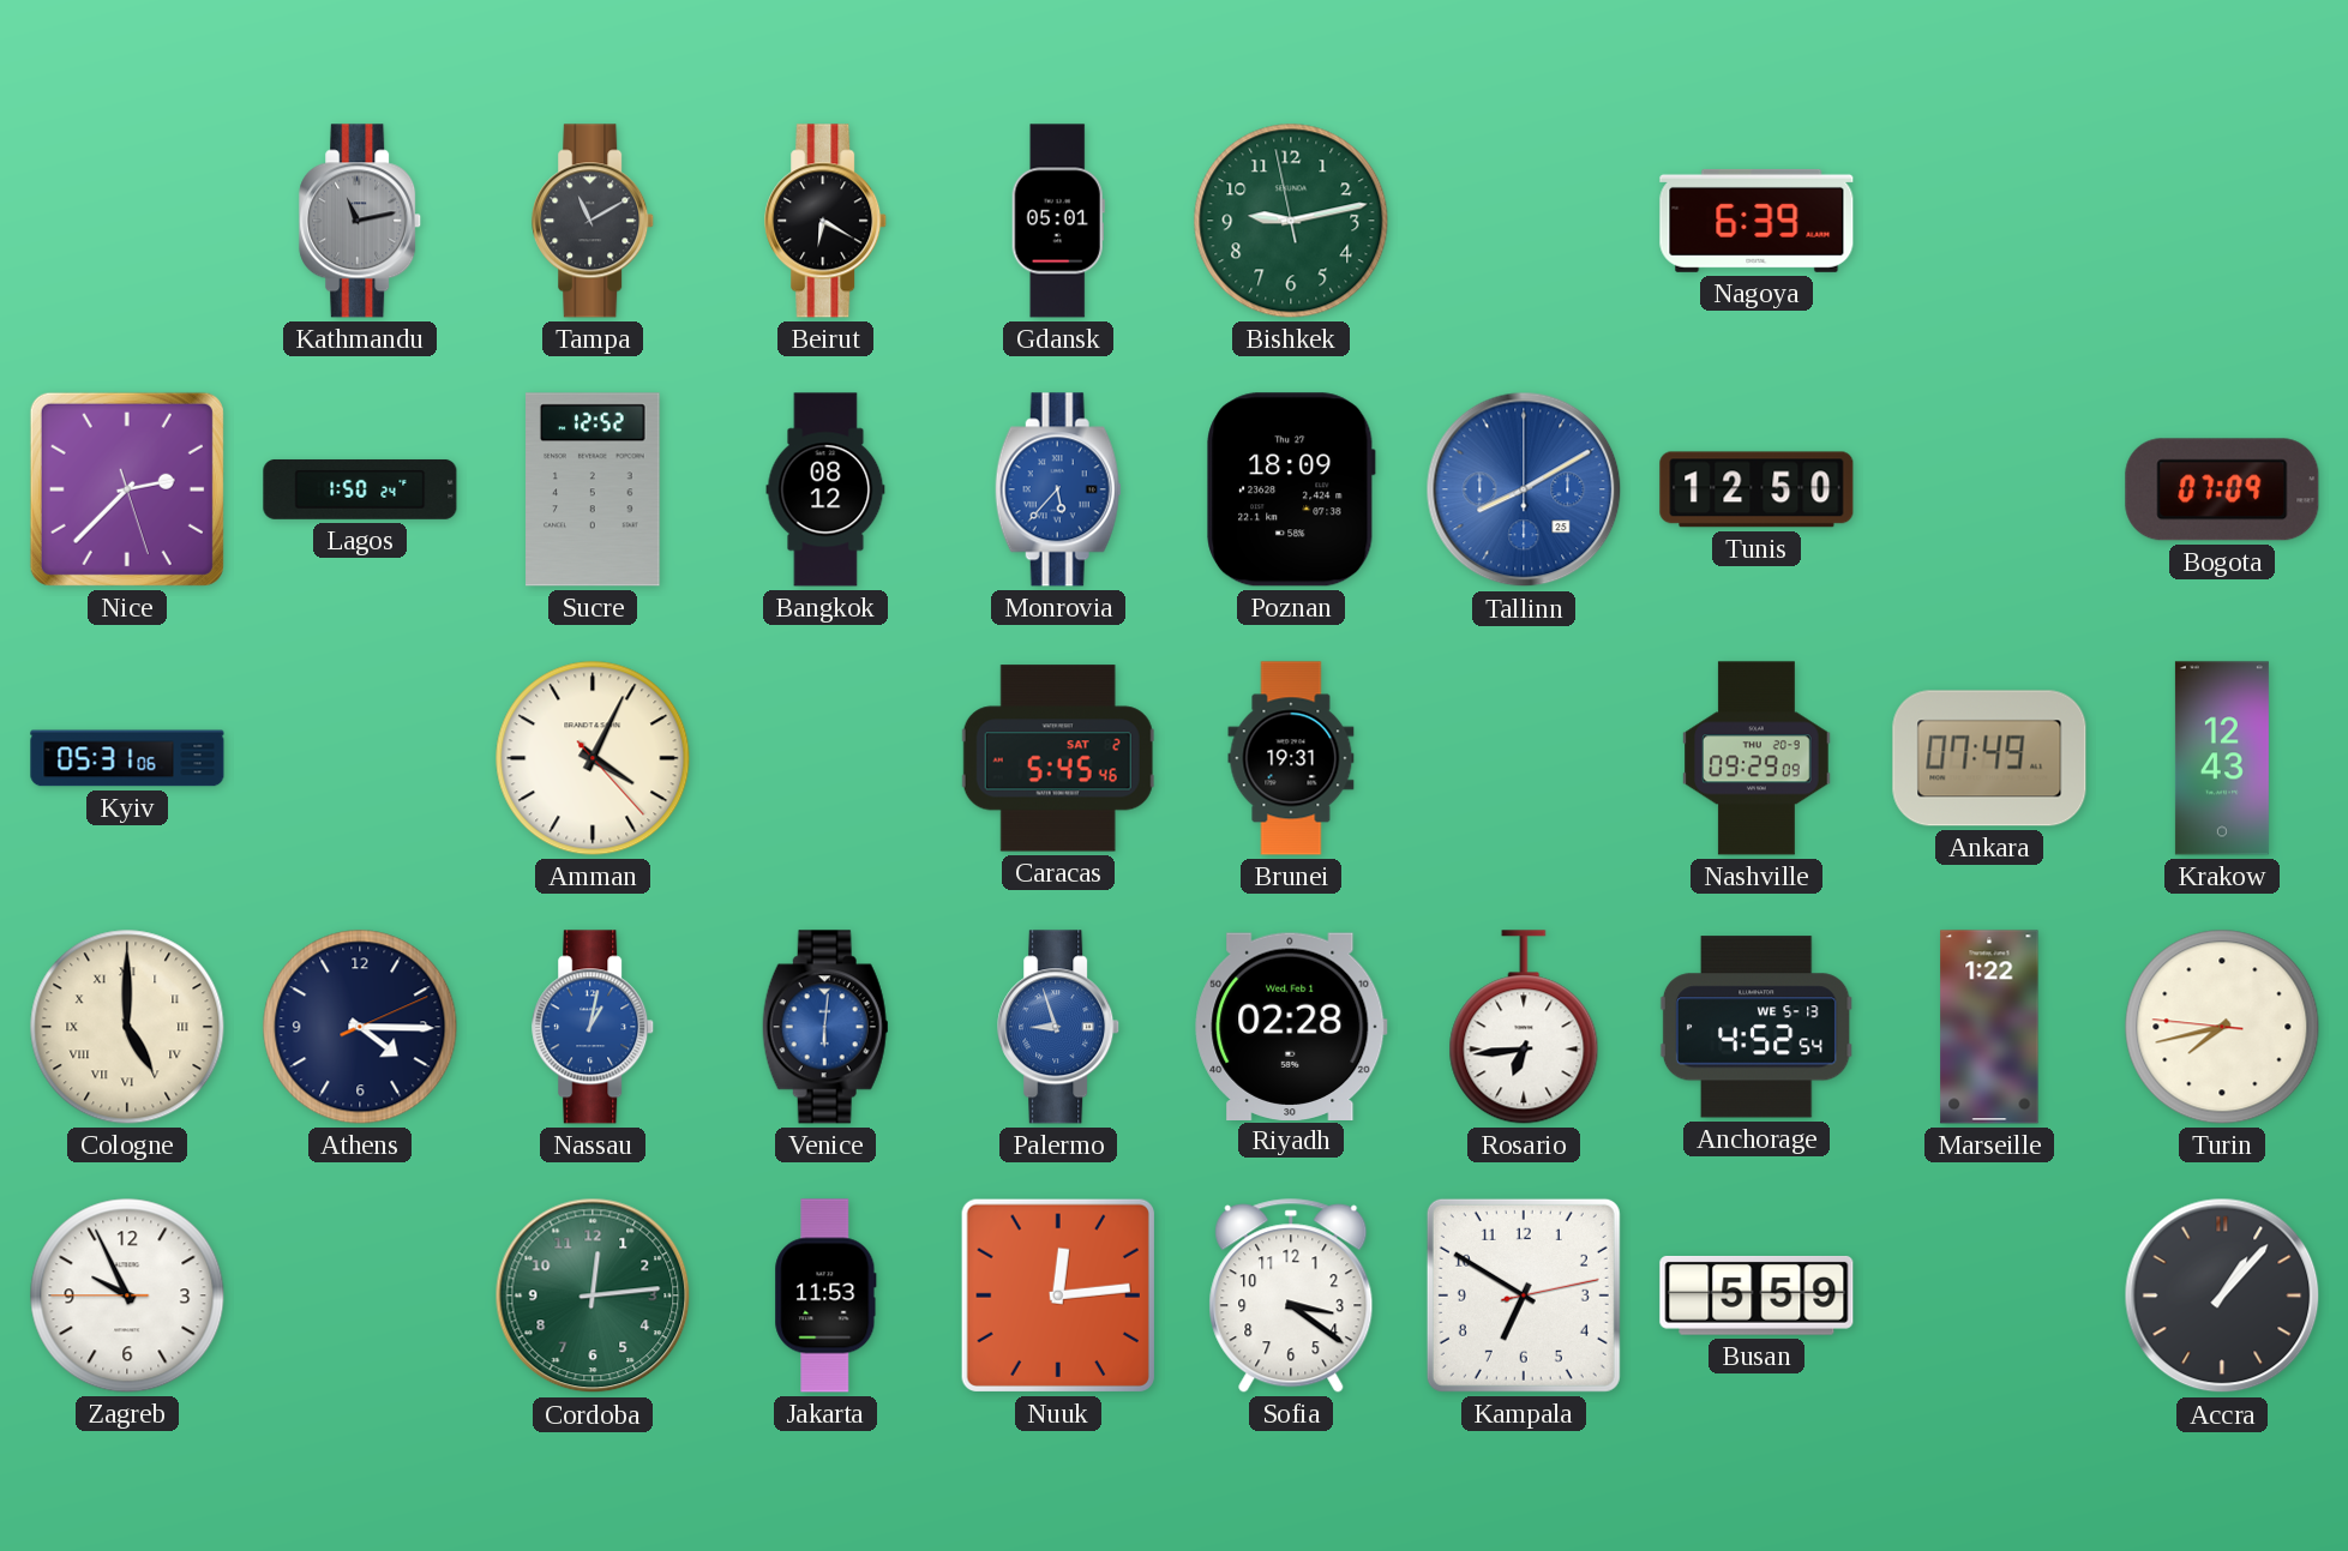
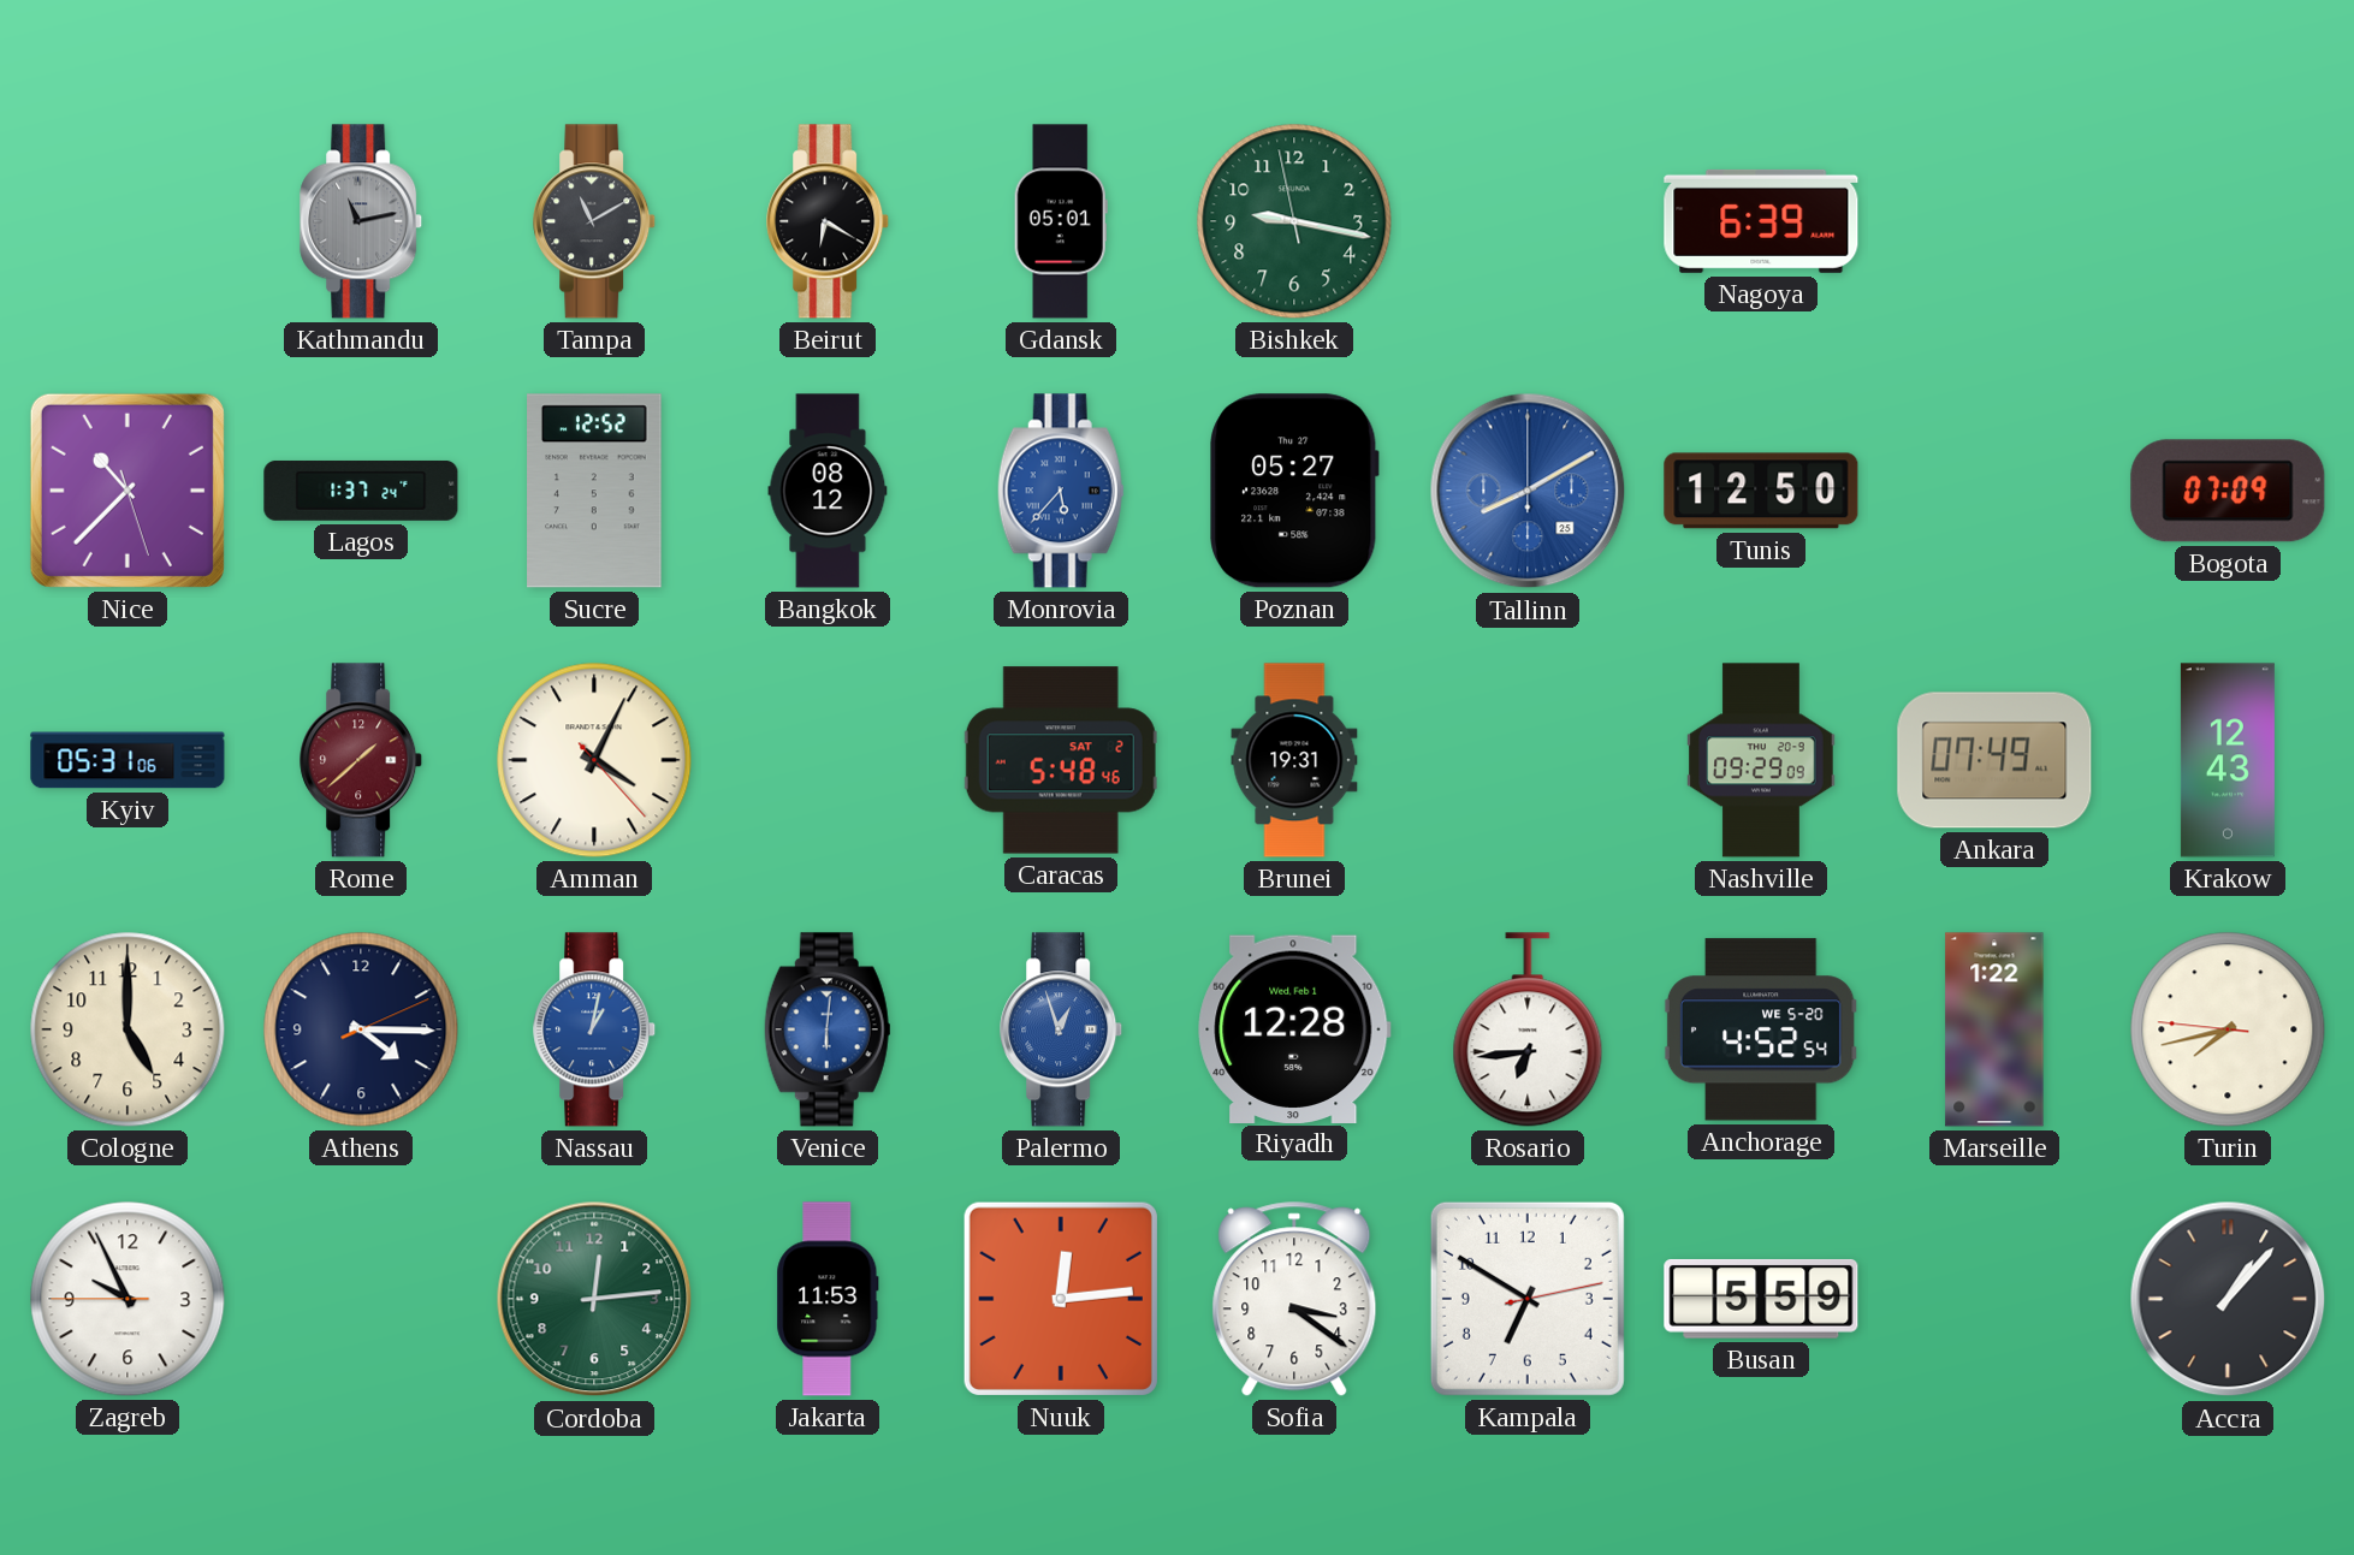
Bishkek: 9:12 -> 9:16
Nice: 2:37 -> 10:37
Lagos: 1:50 -> 1:37
Poznan: 18:09 -> 05:27
Rome: none -> 1:38
Caracas: 5:45 -> 5:48
Cologne numerals: Roman -> Arabic
Palermo: 8:57 -> 12:57
Riyadh: 02:28 -> 12:28
Anchorage date: WE 5-13 -> WE 5-20
